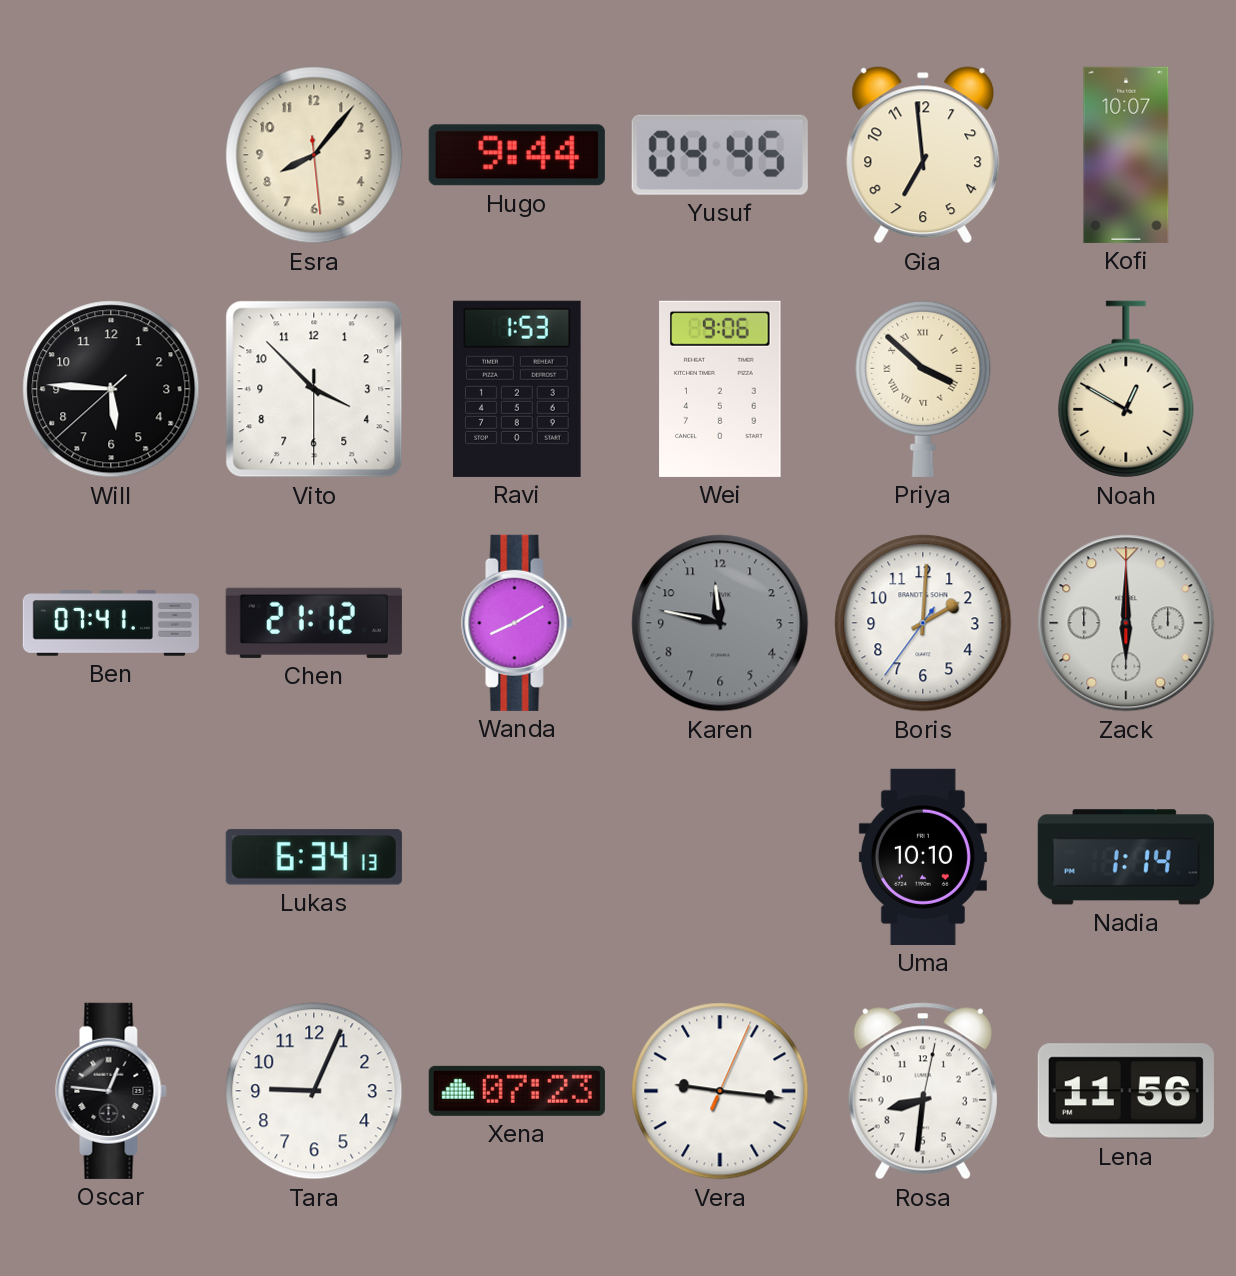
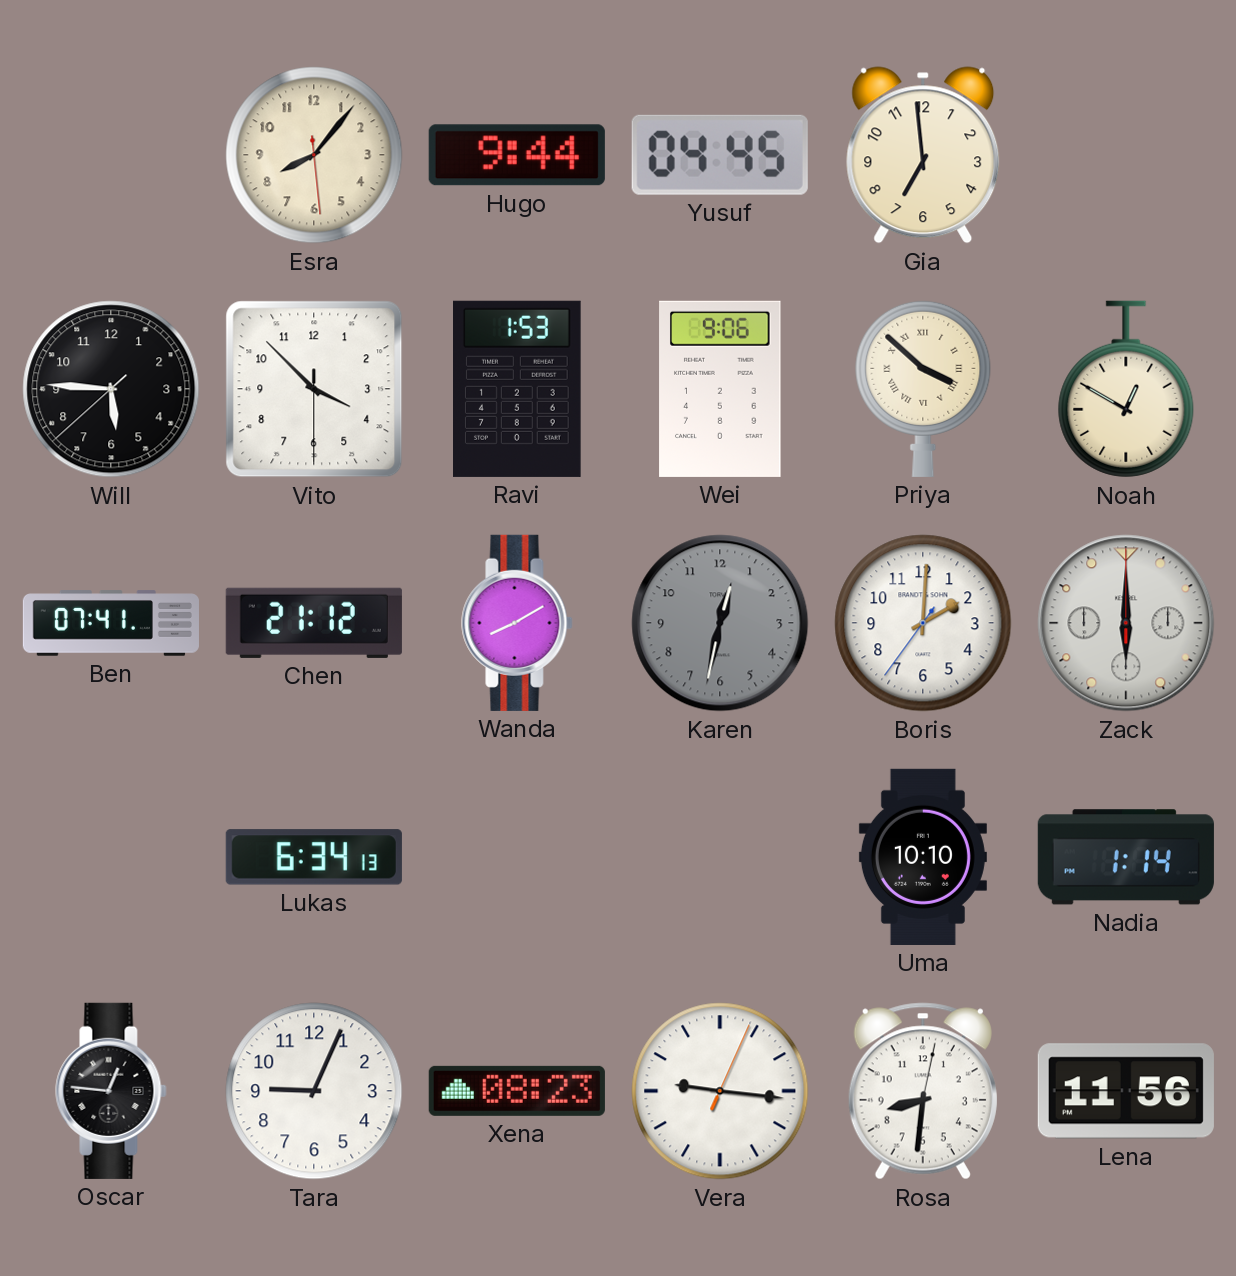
Kofi: 10:07 -> none
Karen: 11:47 -> 12:32
Xena: 07:23 -> 08:23
